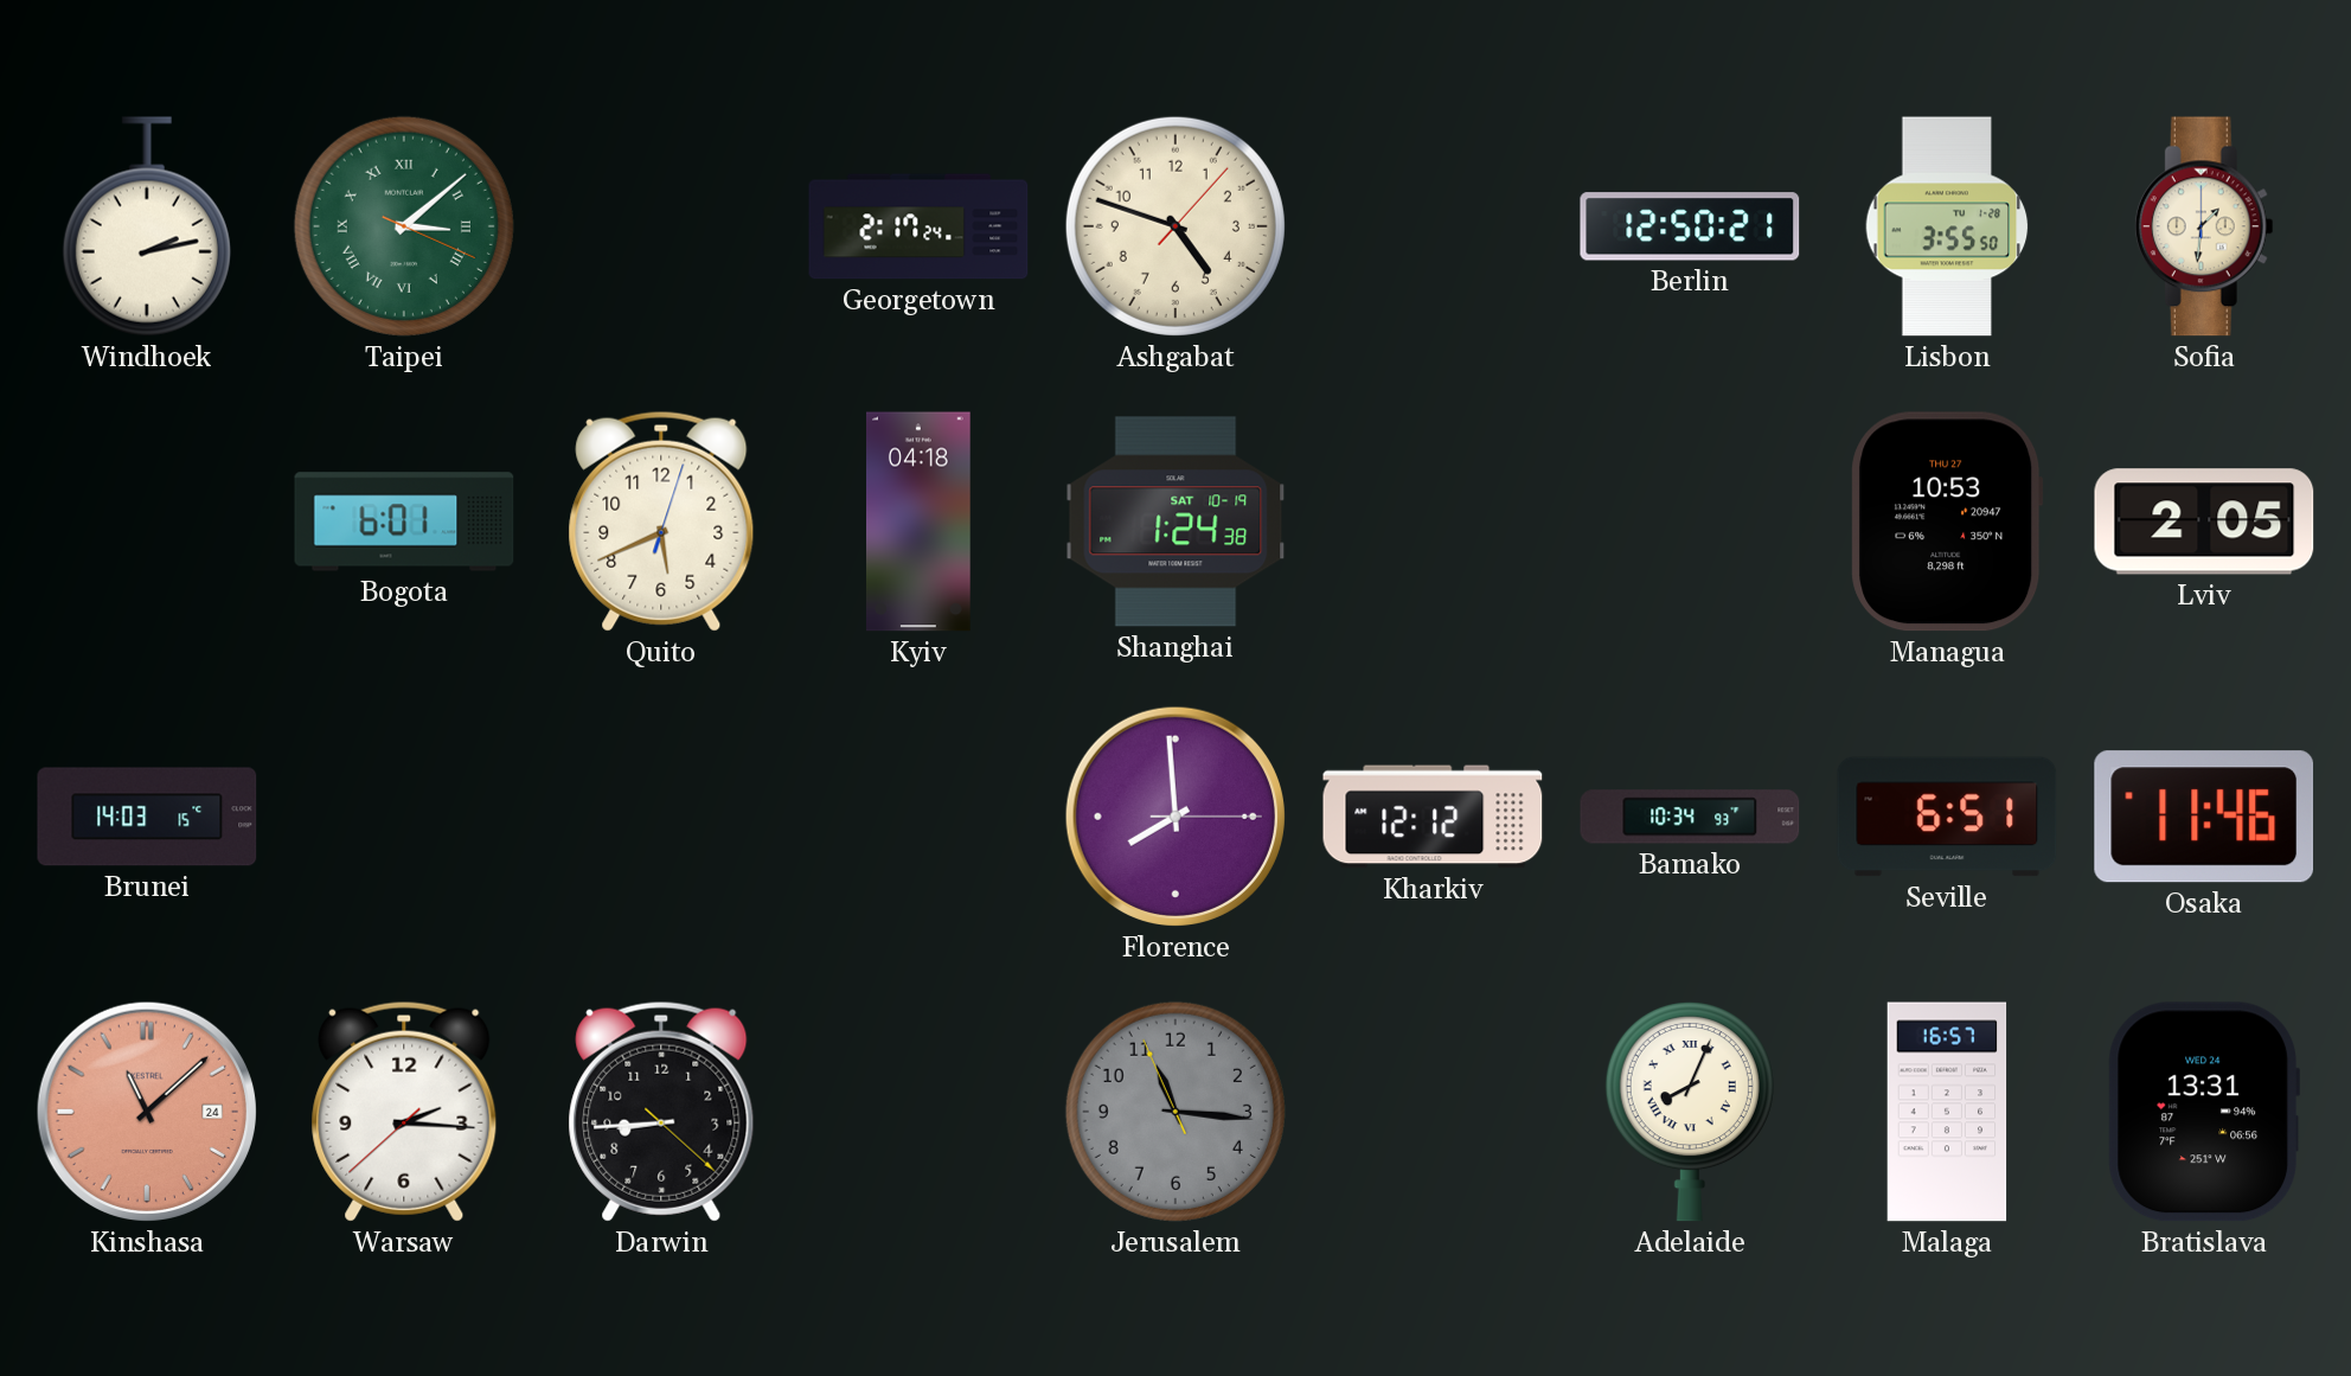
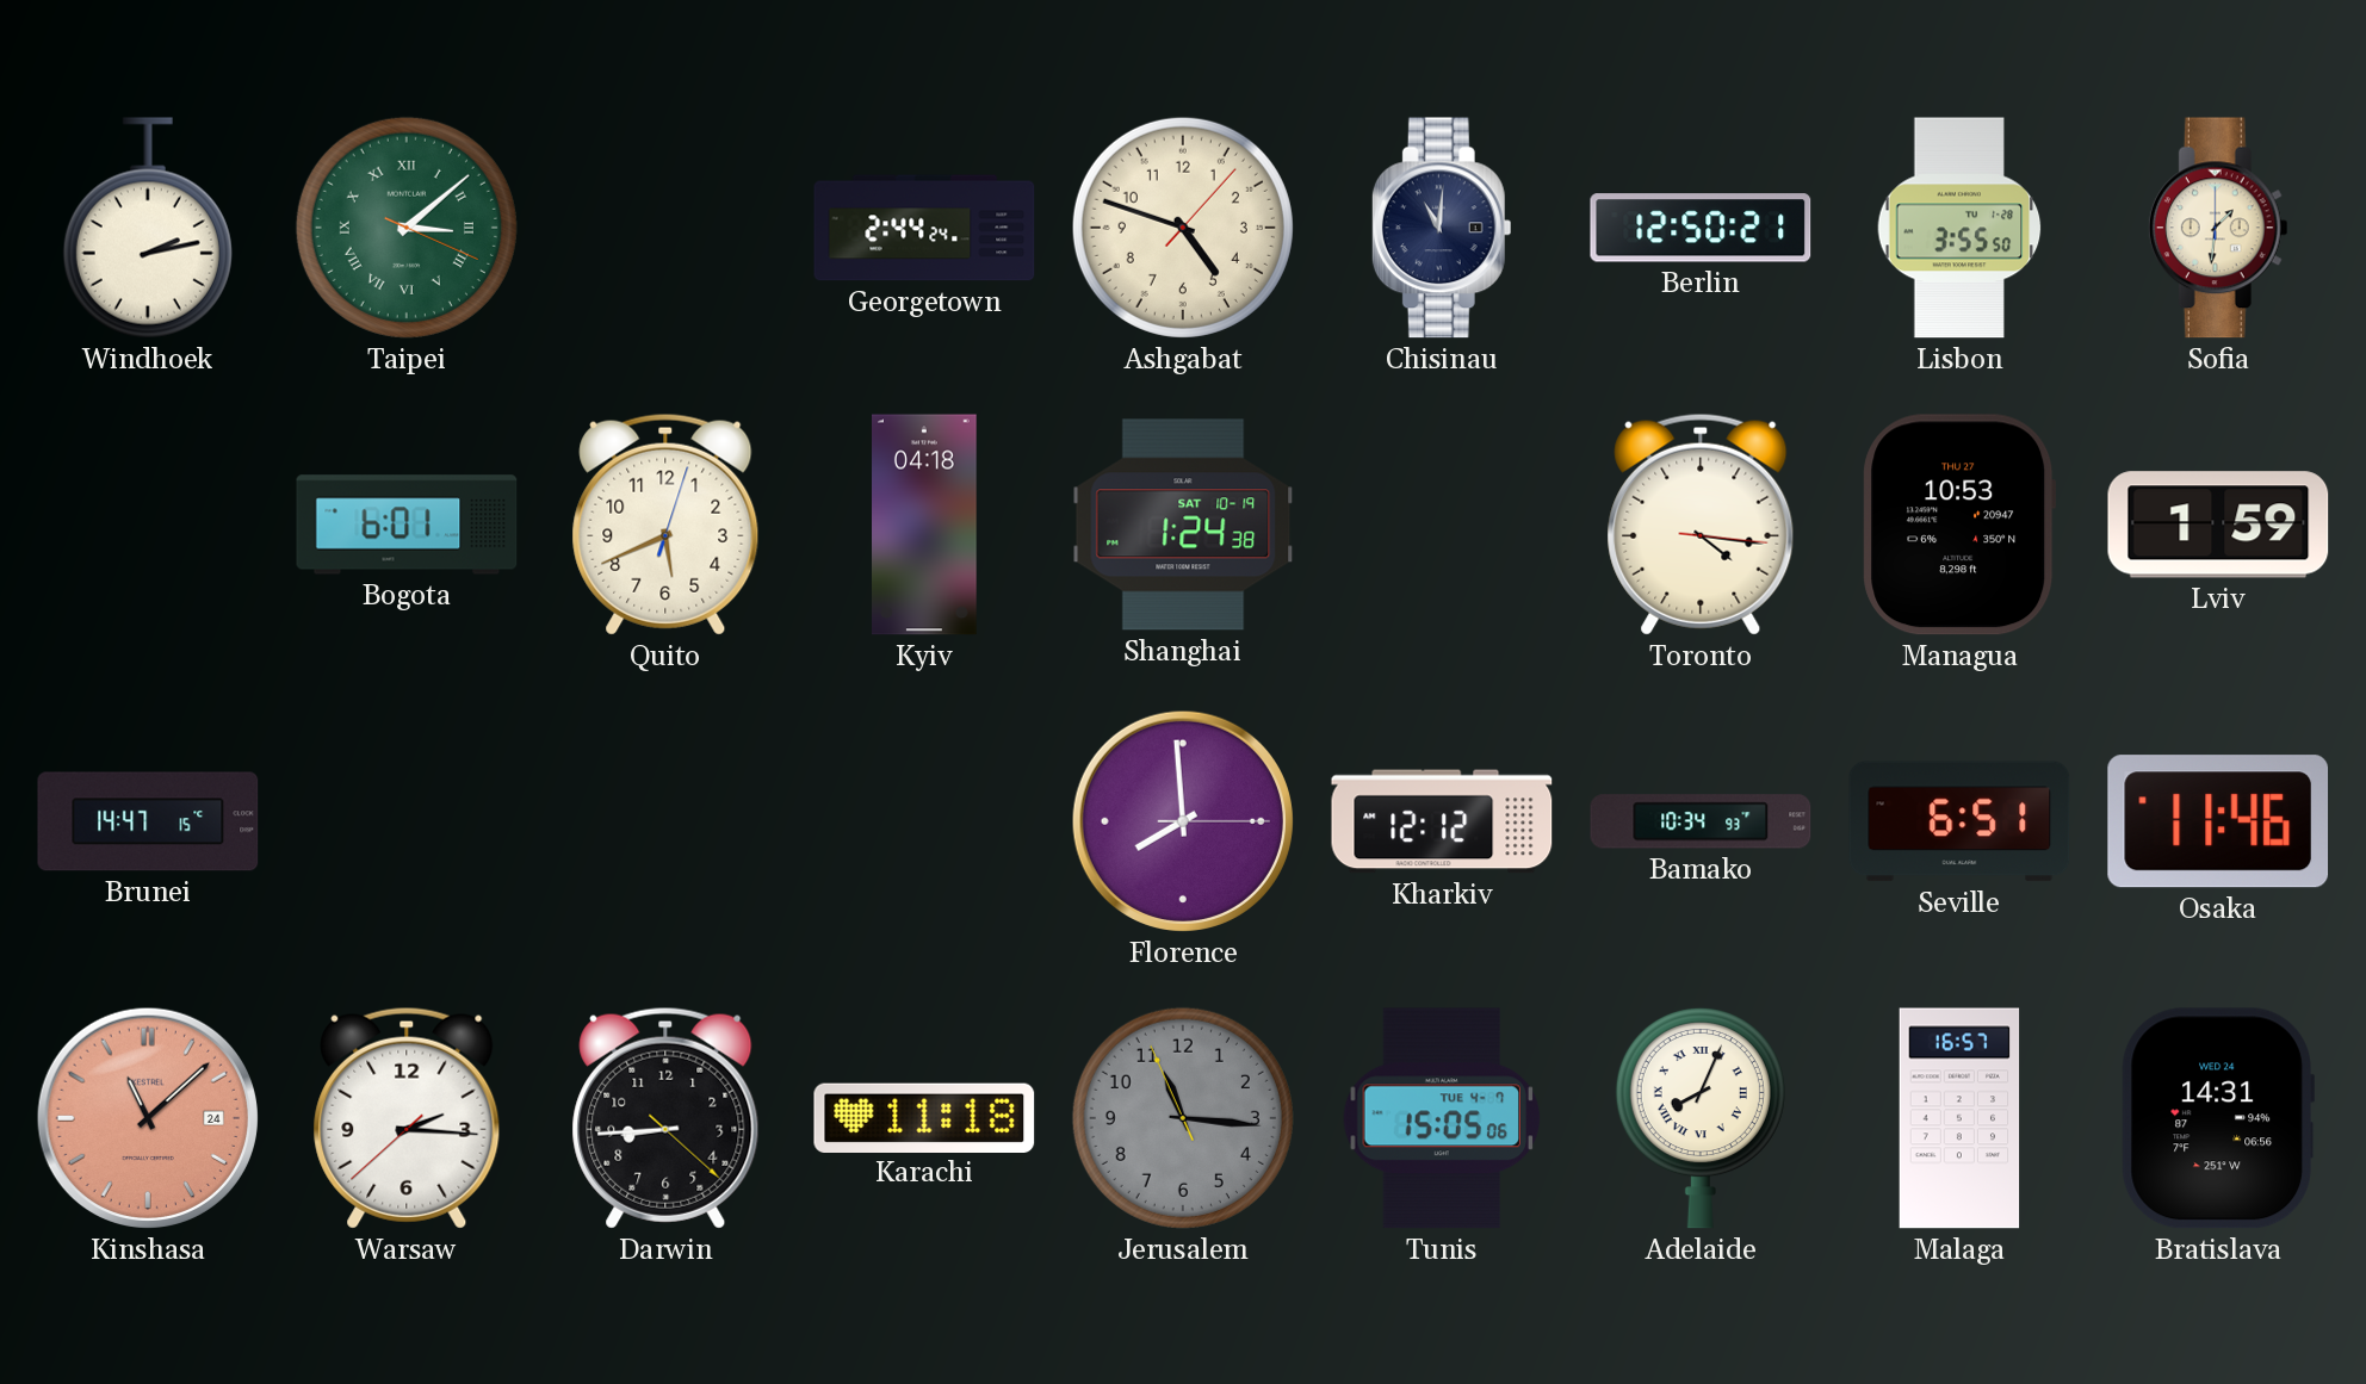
Georgetown: 2:17 -> 2:44
Chisinau: none -> 11:01
Toronto: none -> 4:16
Lviv: 2:05 -> 1:59
Brunei: 14:03 -> 14:47
Karachi: none -> 11:18
Tunis: none -> 15:05
Bratislava: 13:31 -> 14:31
